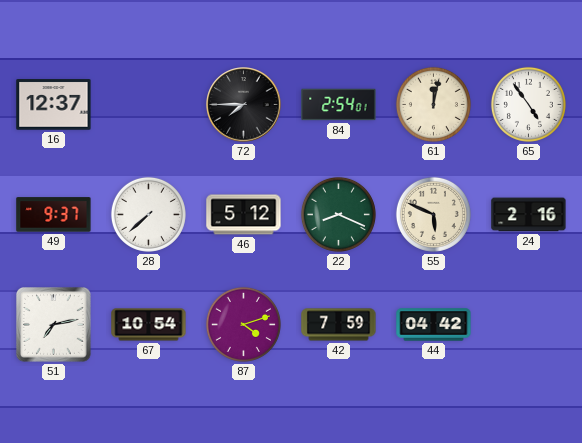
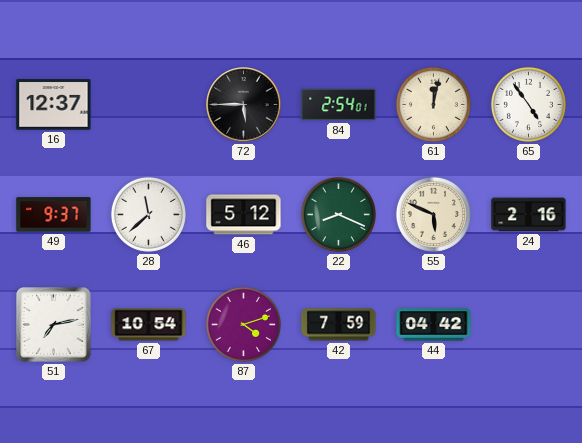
72: 7:45 -> 5:45
28: 7:38 -> 11:38
